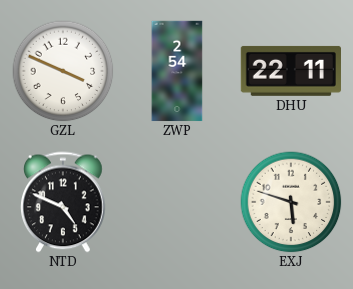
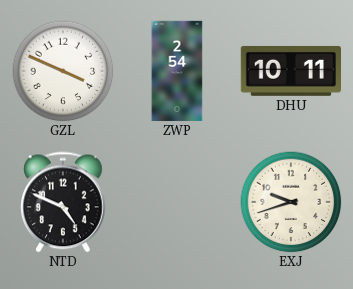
DHU: 22:11 -> 10:11
EXJ: 5:48 -> 9:42
